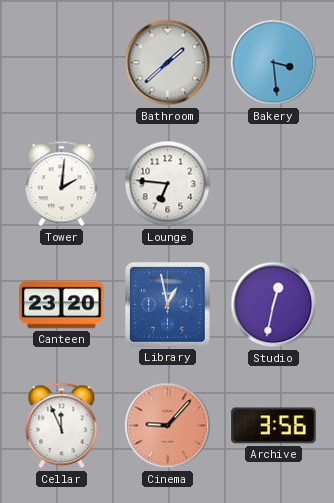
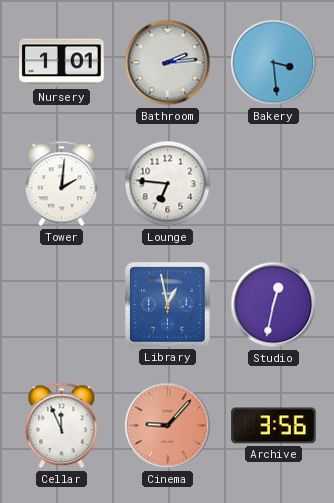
Nursery: none -> 1:01
Bathroom: 1:38 -> 2:14
Canteen: 23:20 -> none
